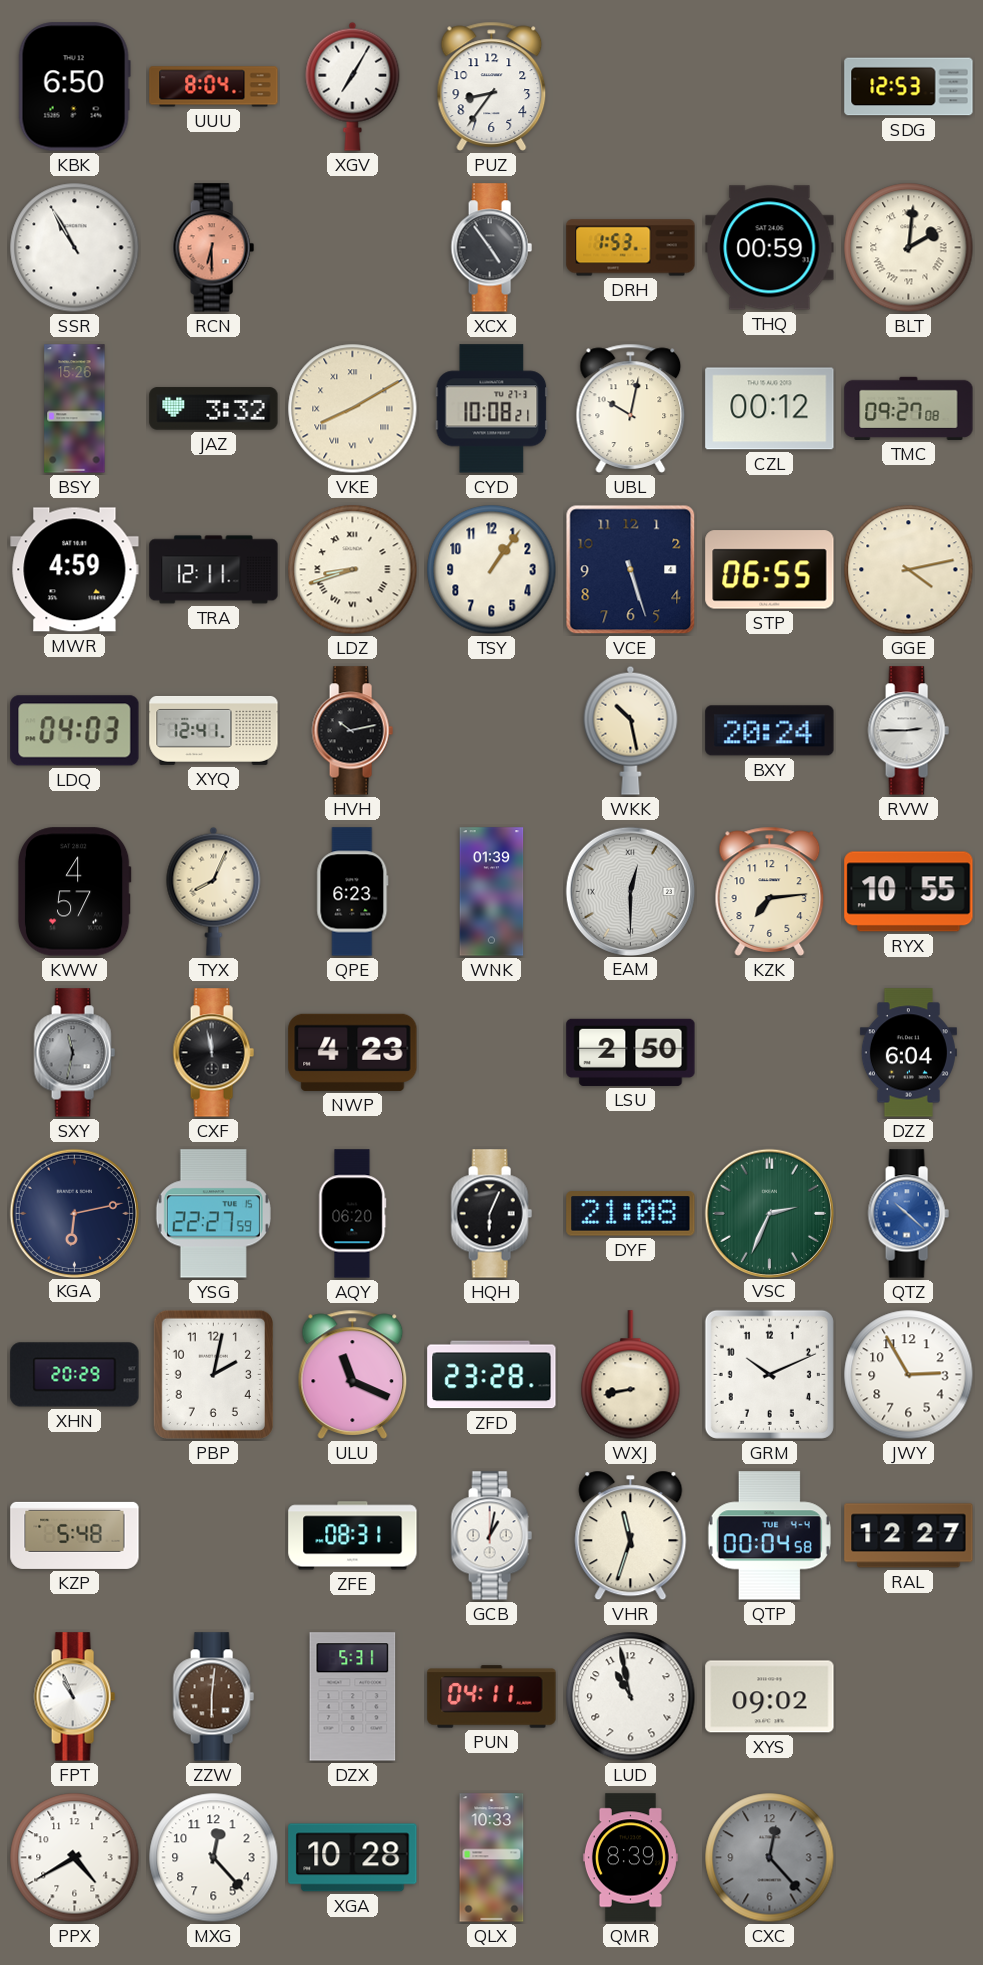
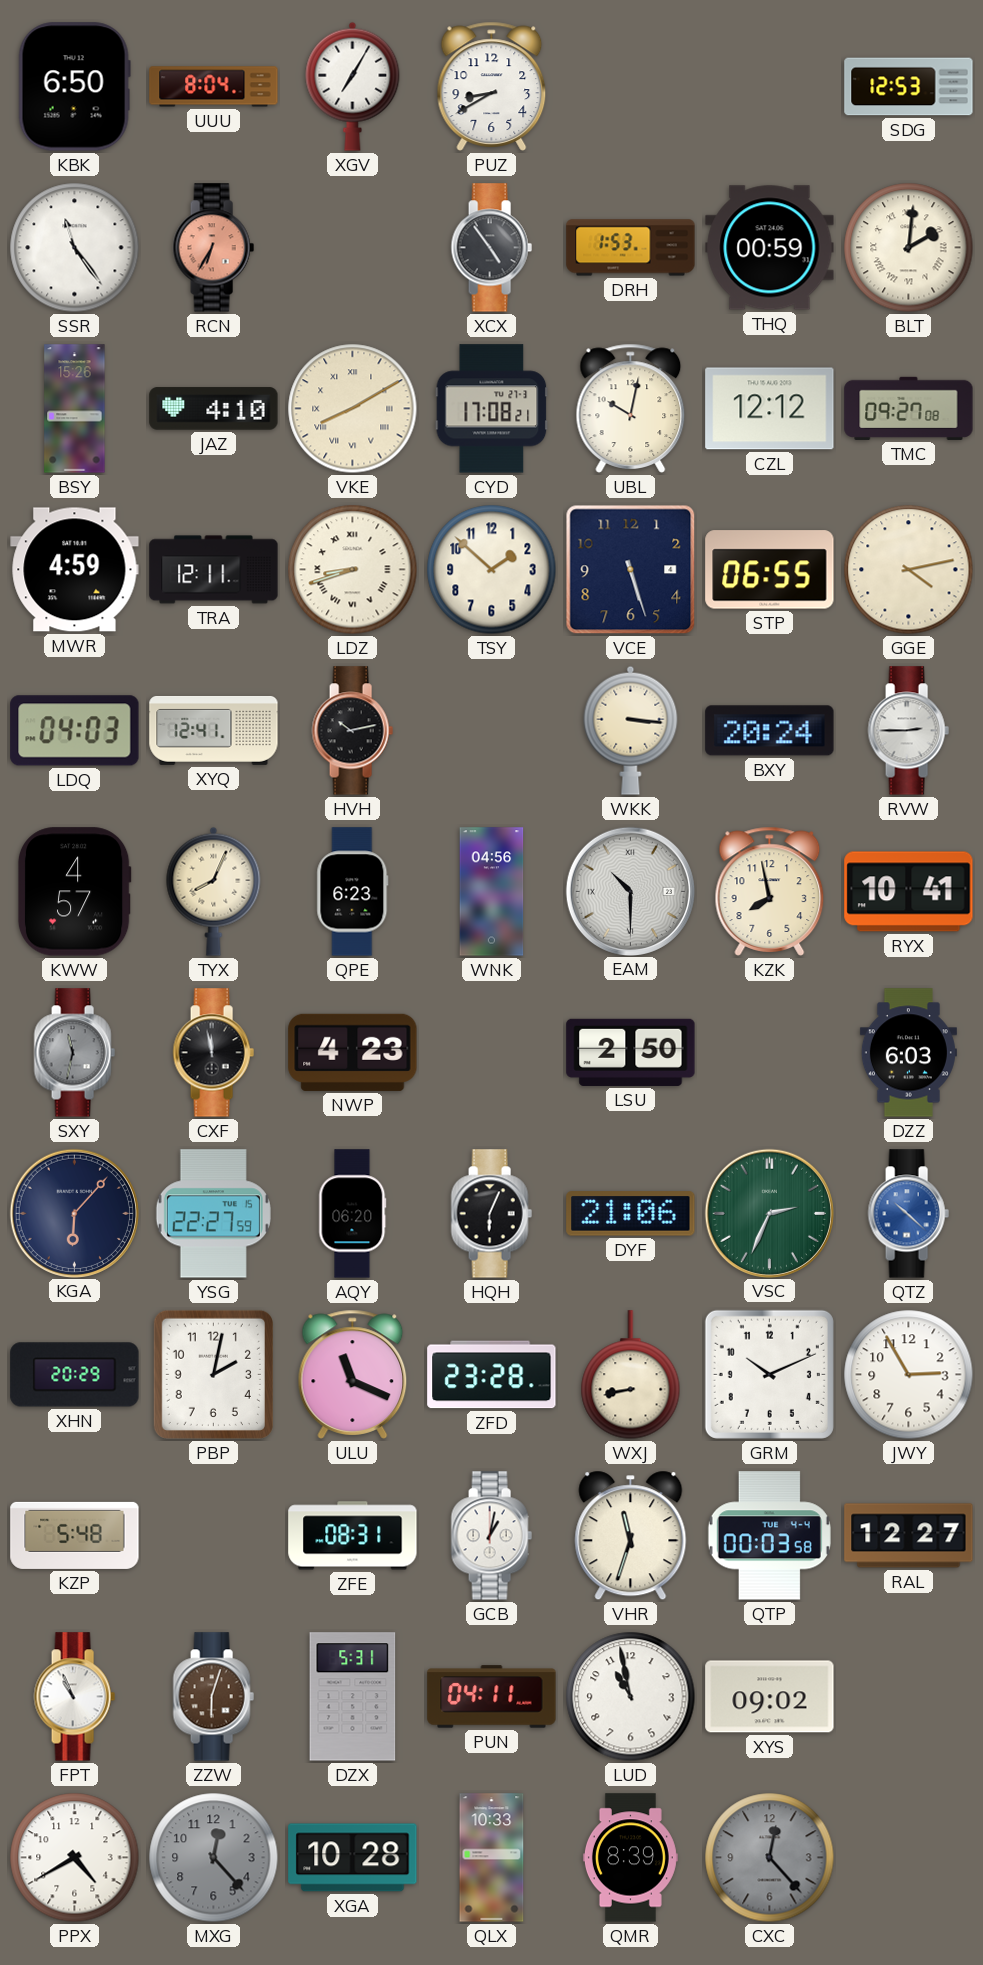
PUZ: 8:36 -> 8:40
SSR: 10:55 -> 11:24
RCN: 6:30 -> 6:35
JAZ: 3:32 -> 4:10
CYD: 10:08 -> 17:08
CZL: 00:12 -> 12:12
TSY: 1:06 -> 1:52
WKK: 10:28 -> 3:16
WNK: 01:39 -> 04:56
EAM: 12:30 -> 10:30
KZK: 7:14 -> 7:58
RYX: 10:55 -> 10:41
DZZ: 6:04 -> 6:03
KGA: 6:13 -> 6:07
DYF: 21:08 -> 21:06
QTP: 00:04 -> 00:03
ZZW: 6:01 -> 6:03
MXG dial: white -> grey
